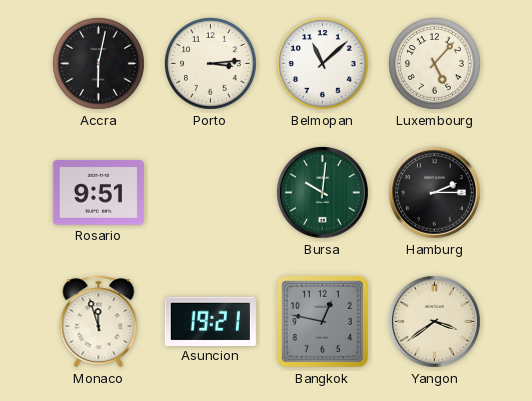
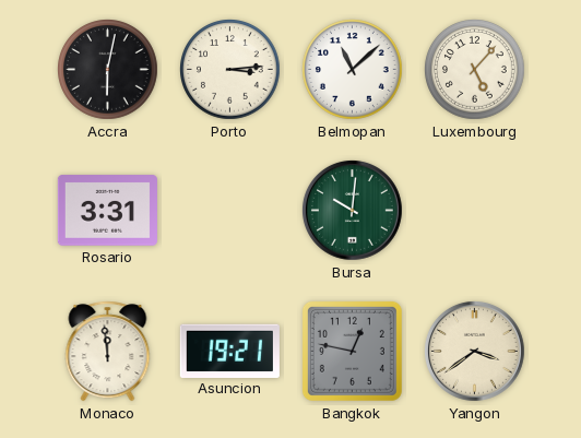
Rosario: 9:51 -> 3:31
Hamburg: 2:15 -> none
Monaco: 11:57 -> 11:59
